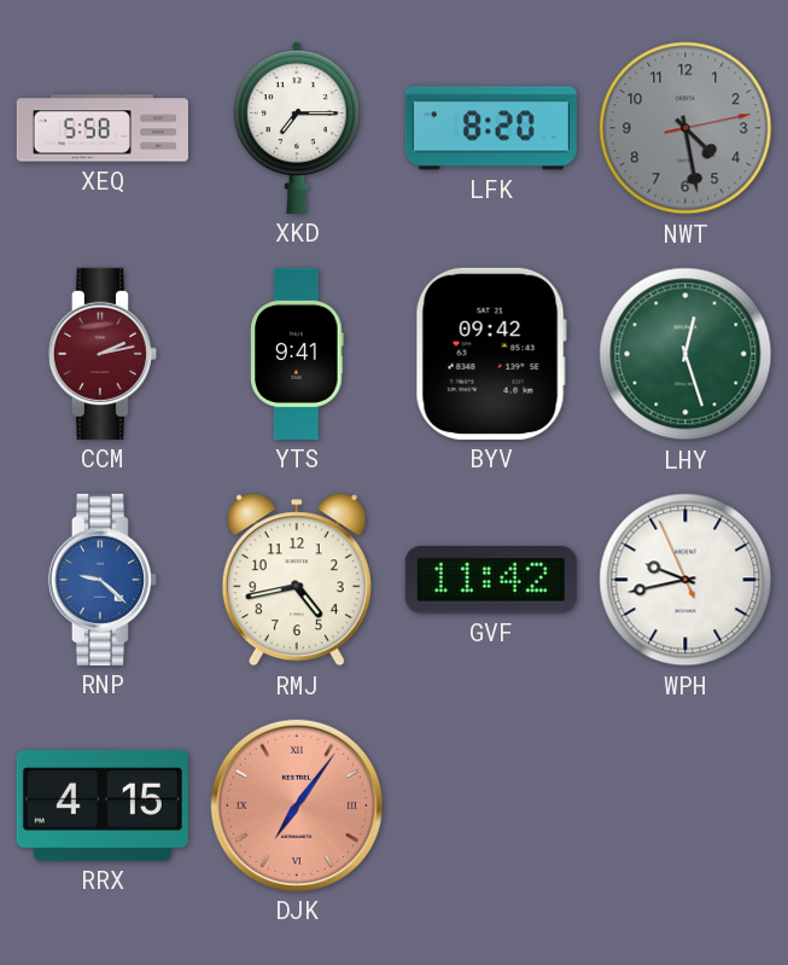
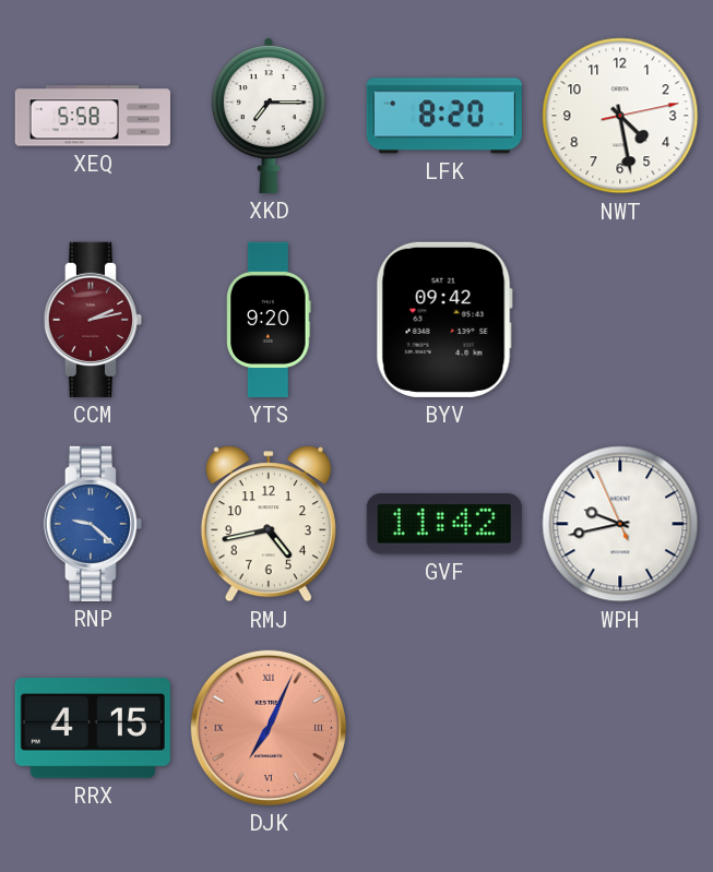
NWT dial: grey -> white
YTS: 9:41 -> 9:20
LHY: 12:27 -> none
DJK: 7:06 -> 7:04
